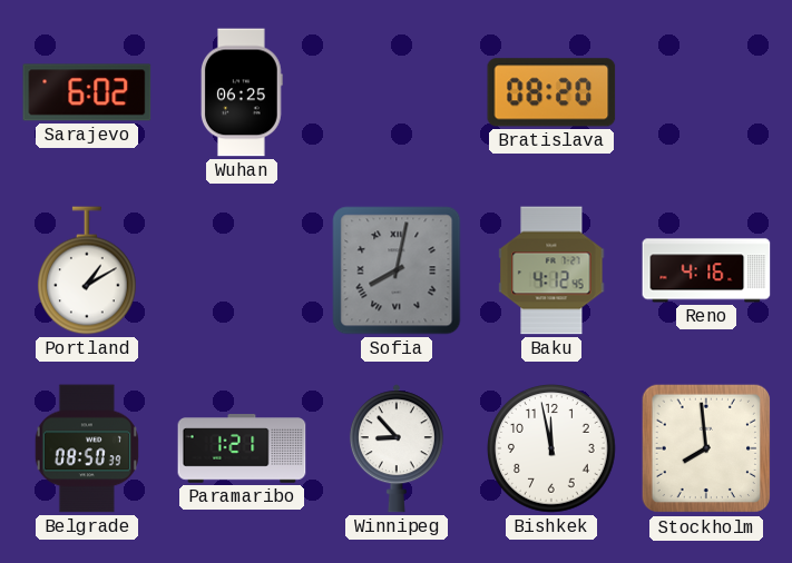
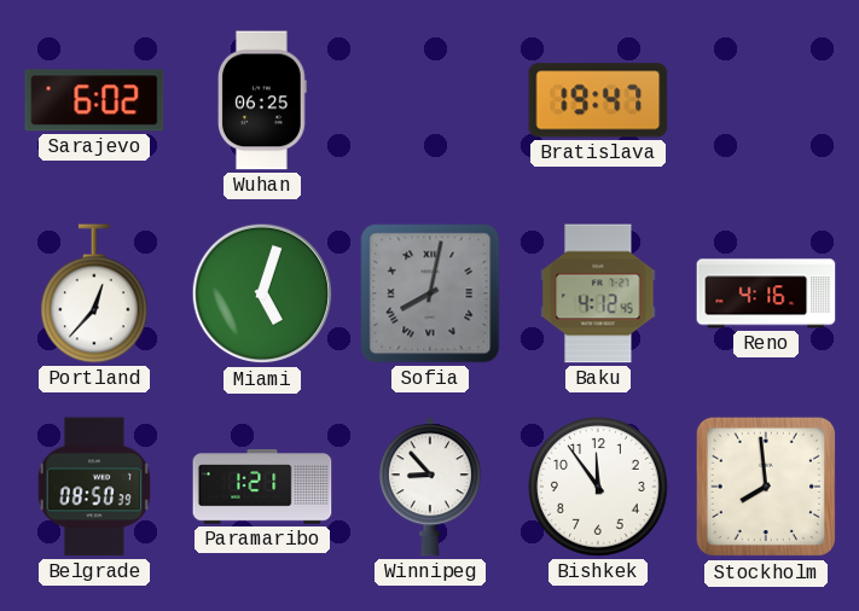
Bratislava: 08:20 -> 19:47
Portland: 1:10 -> 12:37
Miami: none -> 5:03
Bishkek: 11:58 -> 11:54
